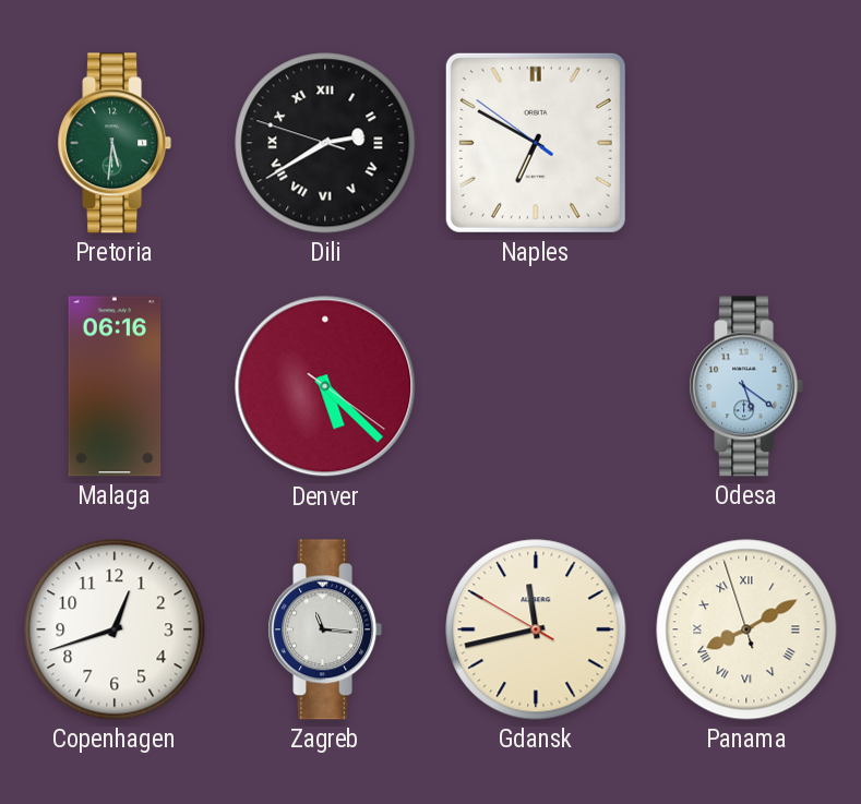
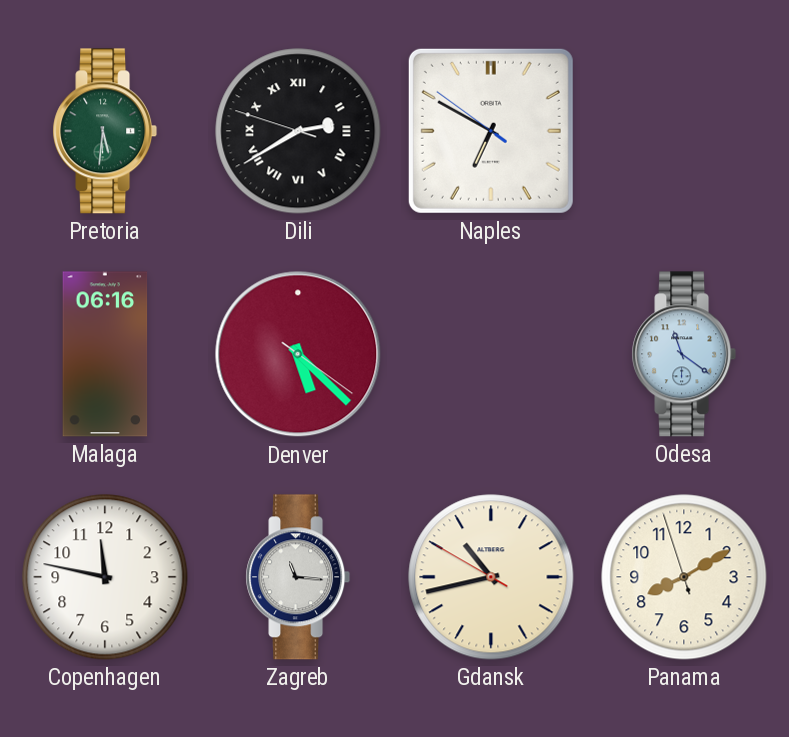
Odesa: 5:21 -> 11:21
Copenhagen: 12:42 -> 11:47
Gdansk: 11:42 -> 10:42
Panama numerals: Roman -> Arabic
